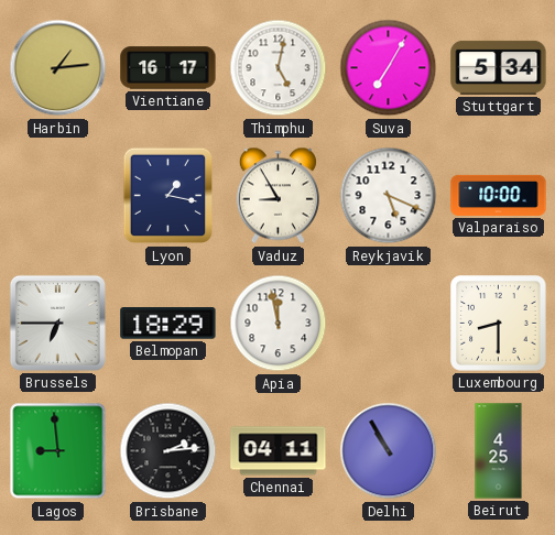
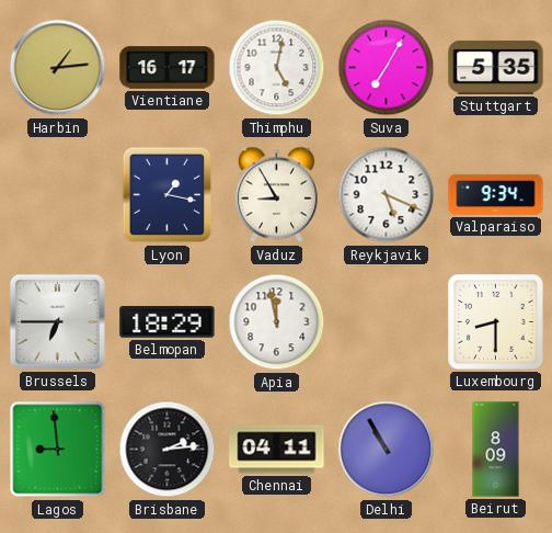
Stuttgart: 5:34 -> 5:35
Valparaiso: 10:00 -> 9:34
Beirut: 4:25 -> 8:09
